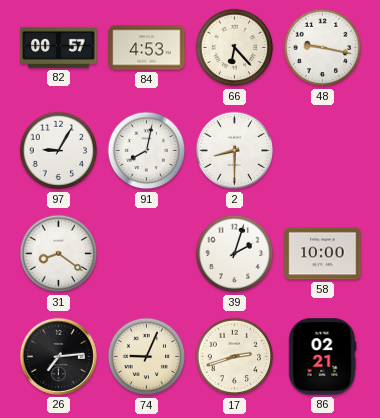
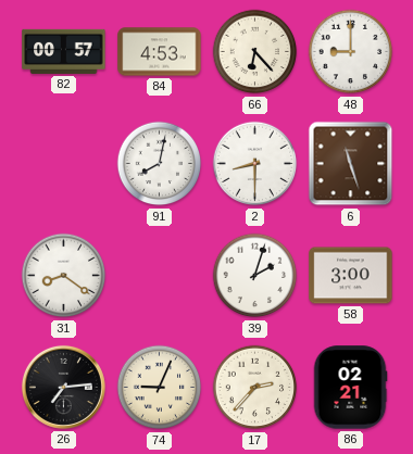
48: 9:17 -> 9:00
97: 9:05 -> none
6: none -> 11:27
58: 10:00 -> 3:00
17: 2:42 -> 2:37
